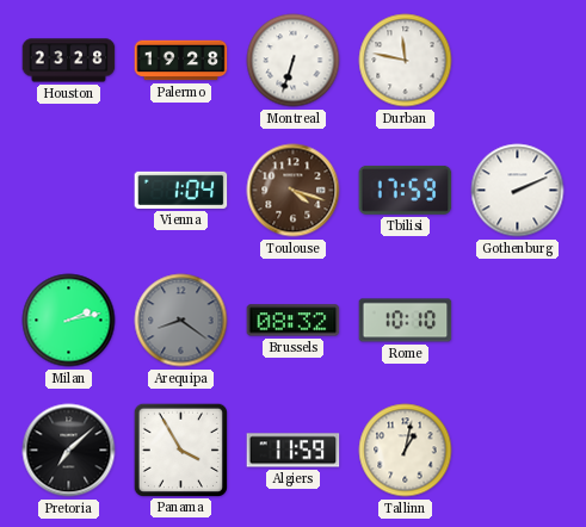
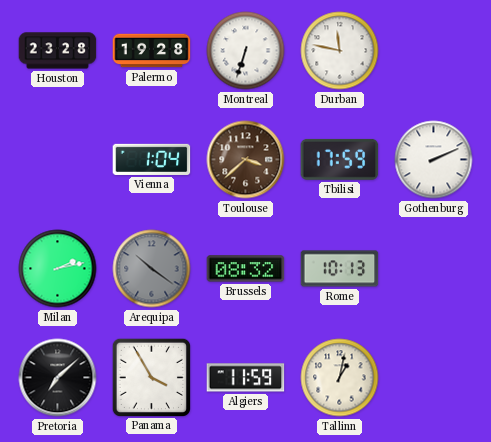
Toulouse: 4:18 -> 3:38
Arequipa: 8:21 -> 10:21
Rome: 10:10 -> 10:13
